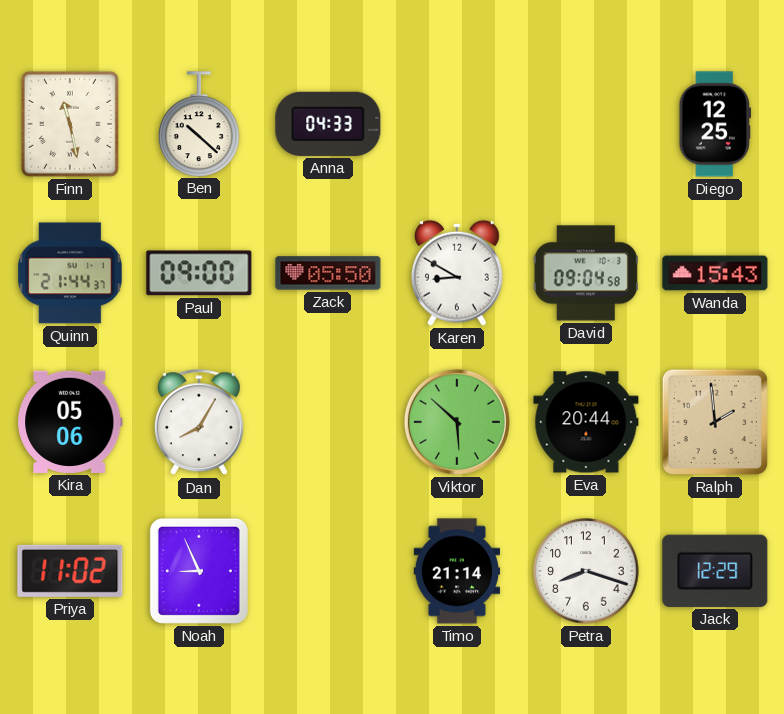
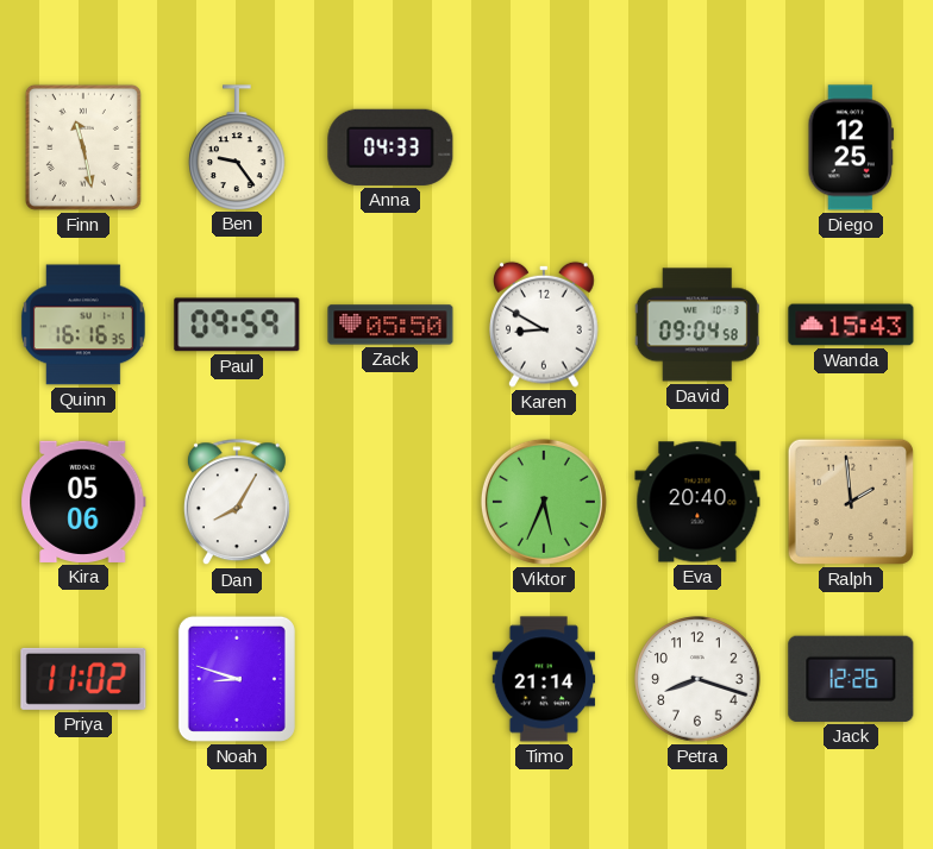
Ben: 10:22 -> 9:24
Quinn: 21:44 -> 16:16
Paul: 09:00 -> 09:59
Viktor: 5:52 -> 5:34
Eva: 20:44 -> 20:40
Noah: 8:56 -> 8:48
Jack: 12:29 -> 12:26
